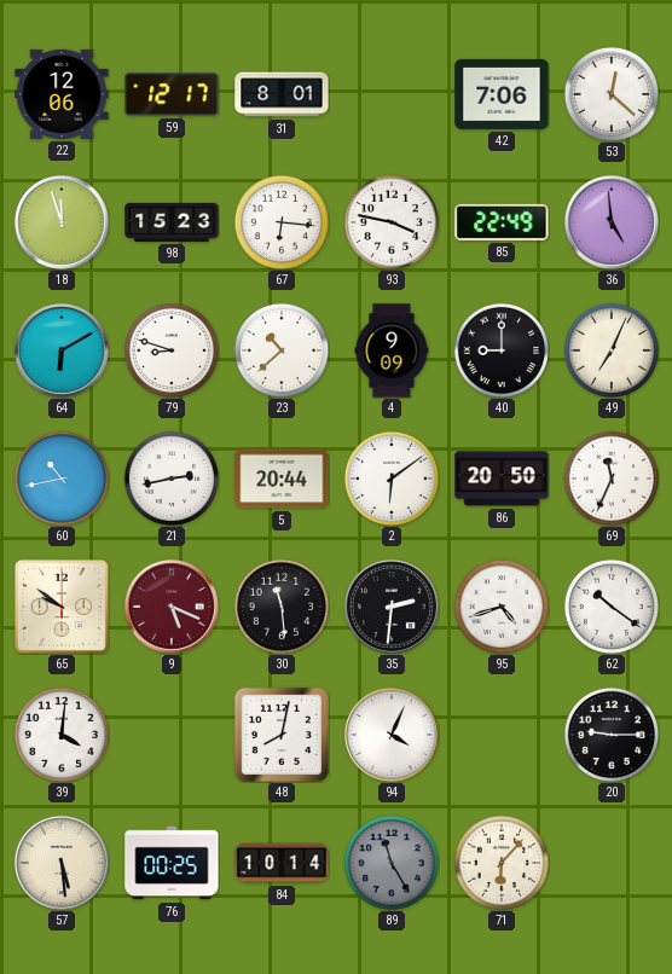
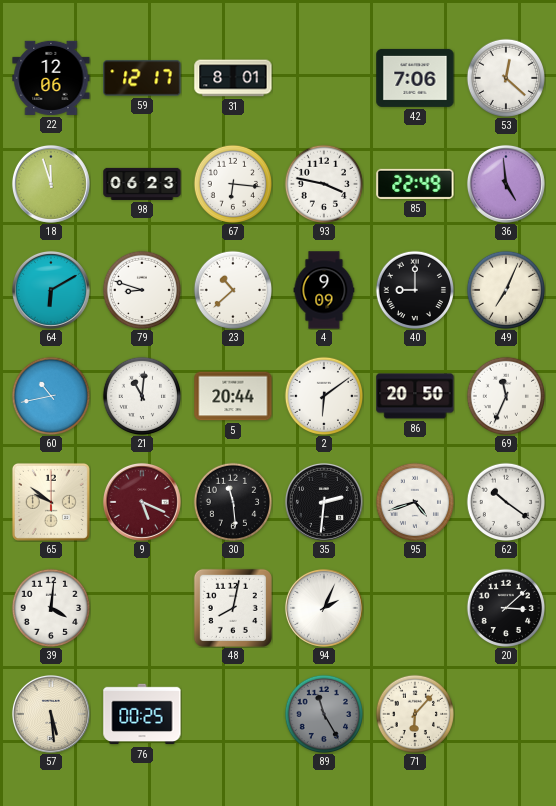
98: 15:23 -> 06:23
21: 2:43 -> 11:01
94: 4:04 -> 2:04
20: 9:15 -> 3:08
84: 10:14 -> none
